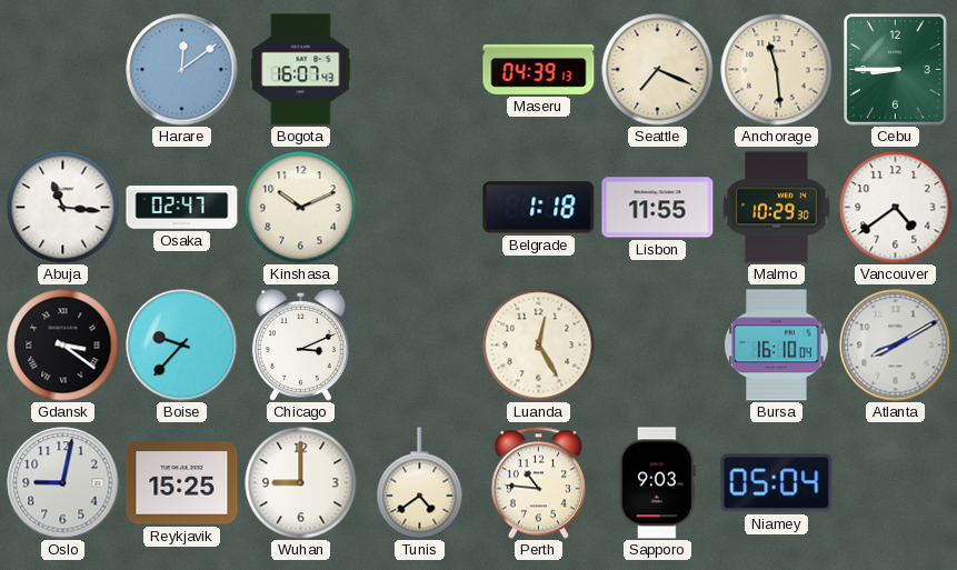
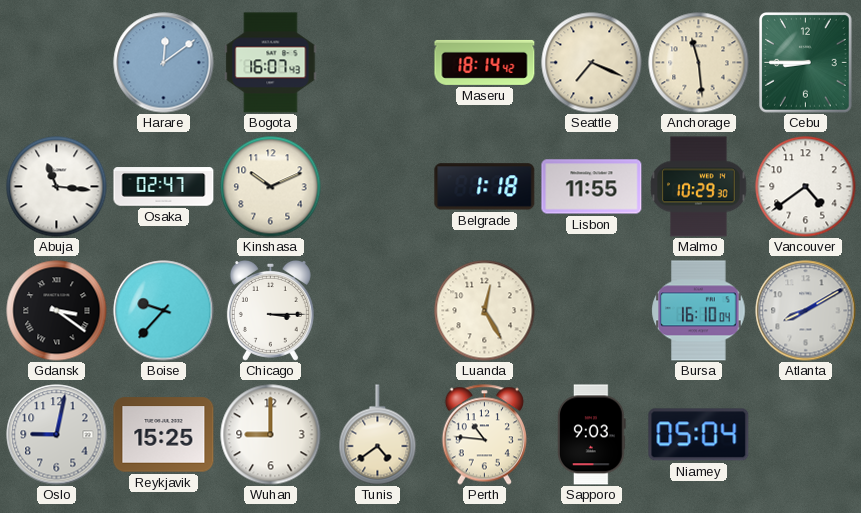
Maseru: 04:39 -> 18:14
Chicago: 3:11 -> 3:15
